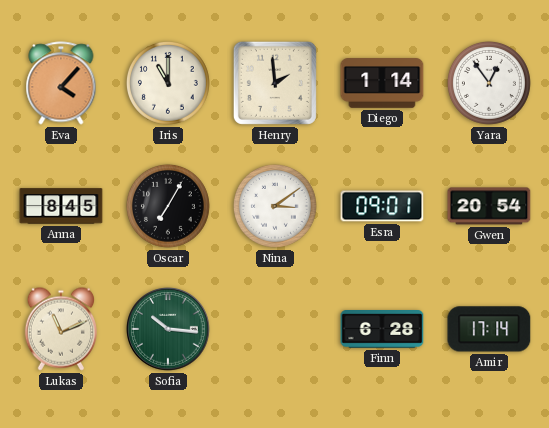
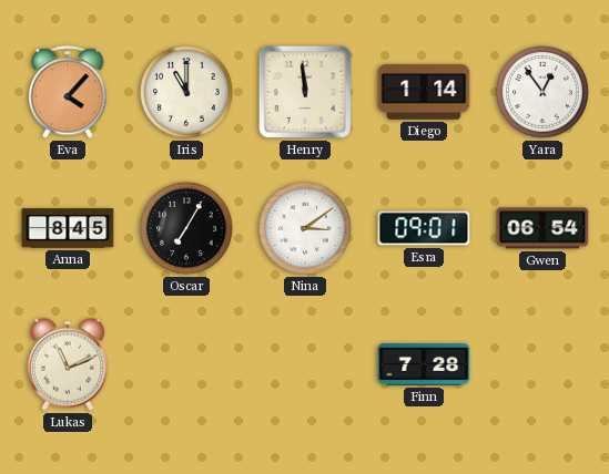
Henry: 1:59 -> 11:59
Gwen: 20:54 -> 06:54
Sofia: 10:16 -> none
Finn: 6:28 -> 7:28
Amir: 17:14 -> none
